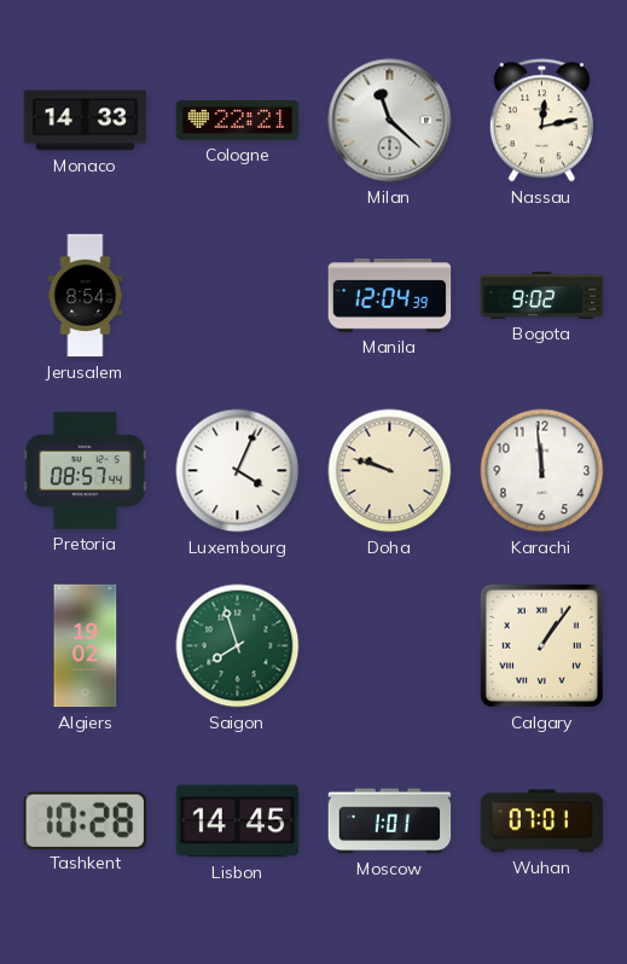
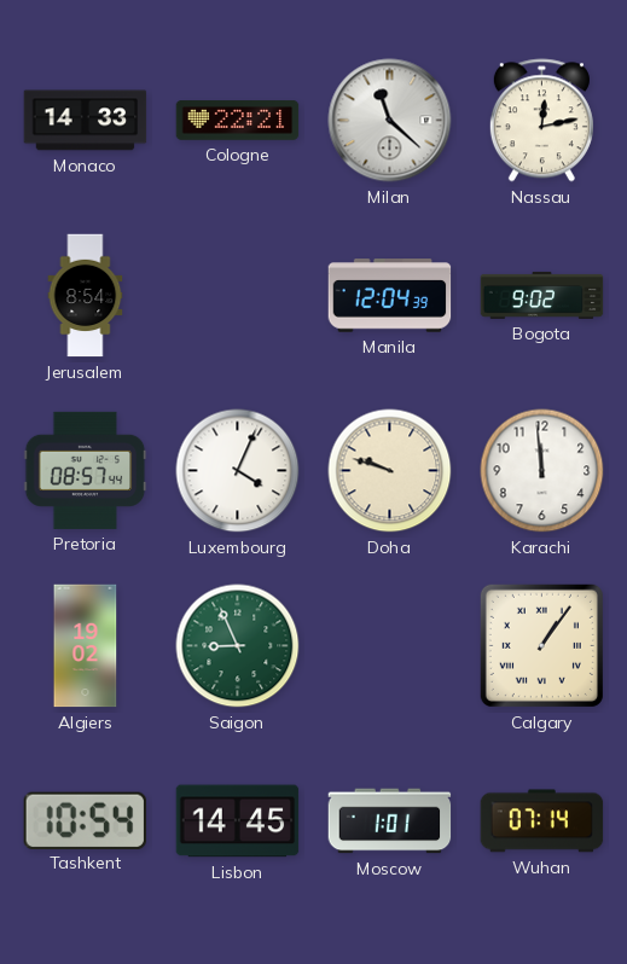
Saigon: 7:57 -> 8:56
Tashkent: 10:28 -> 10:54
Wuhan: 07:01 -> 07:14
